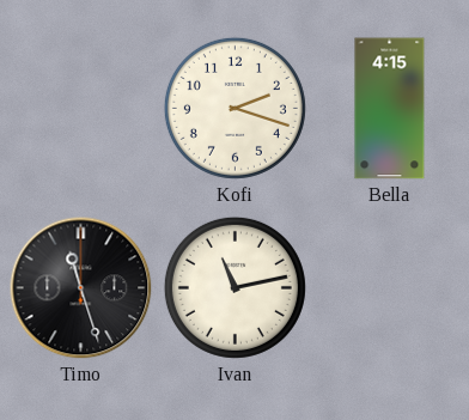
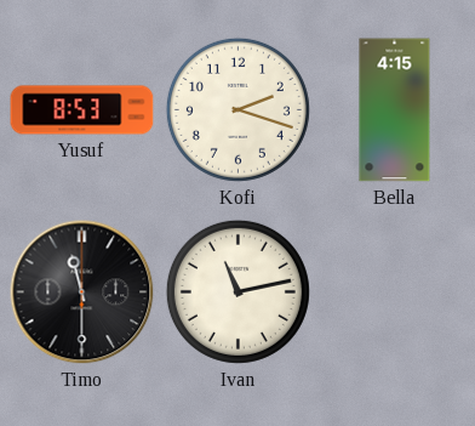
Yusuf: none -> 8:53
Timo: 11:27 -> 11:30
